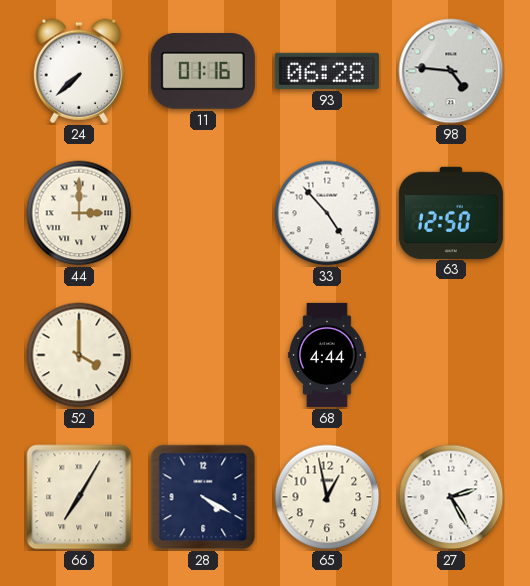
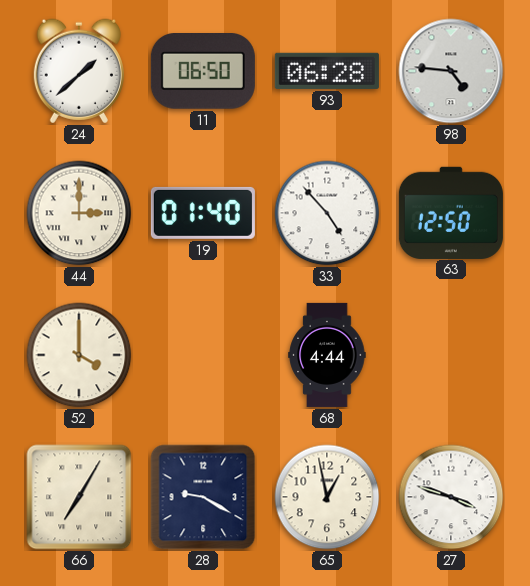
24: 7:38 -> 1:38
11: 01:16 -> 06:50
19: none -> 01:40
28: 4:20 -> 9:20
27: 2:25 -> 3:48
